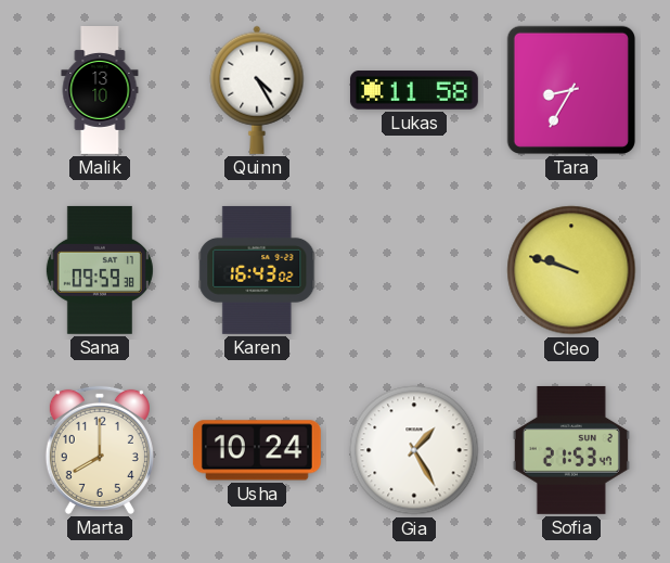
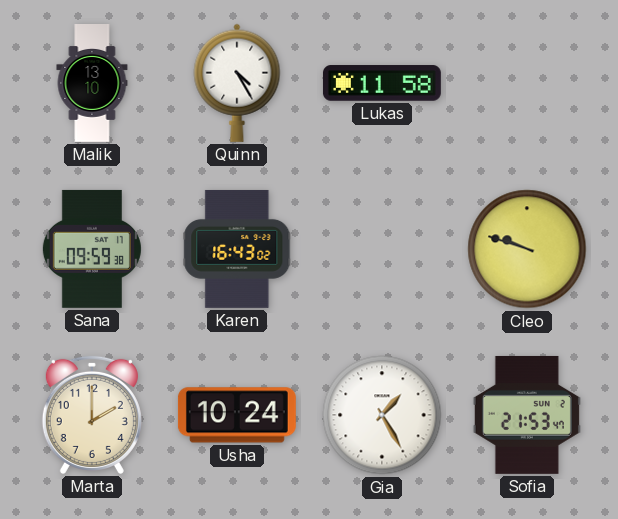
Tara: 8:35 -> none
Marta: 8:00 -> 2:00
